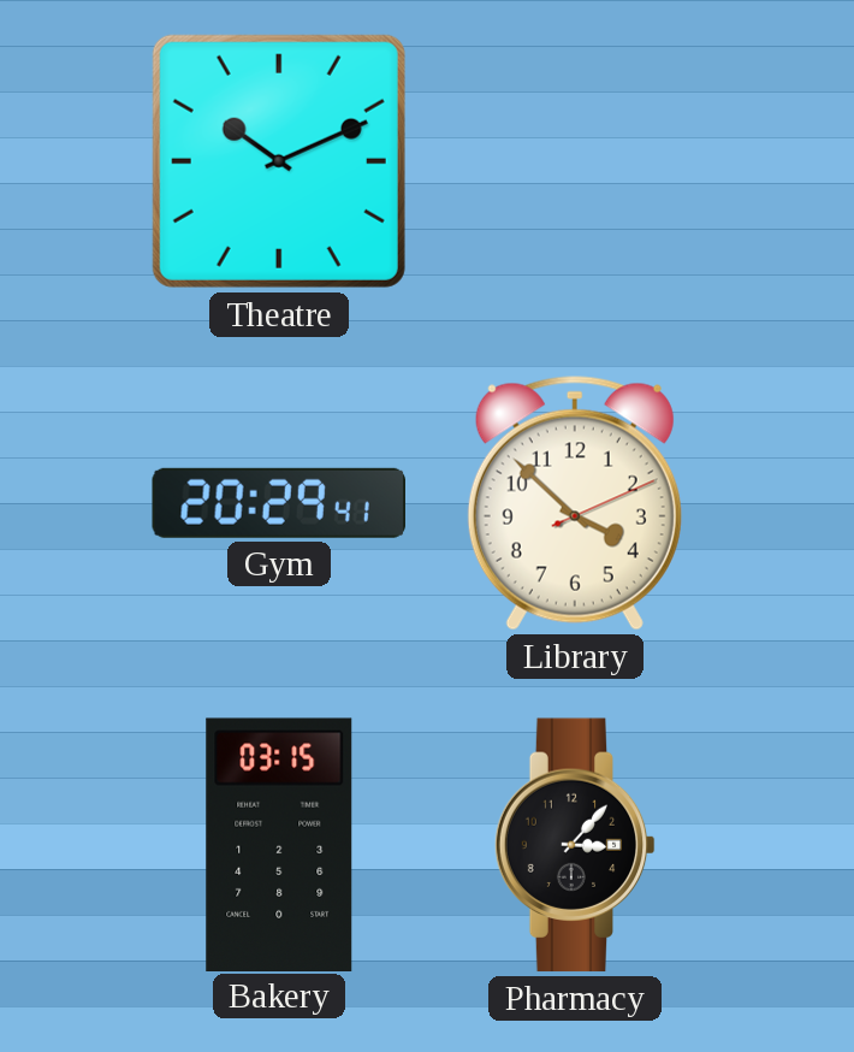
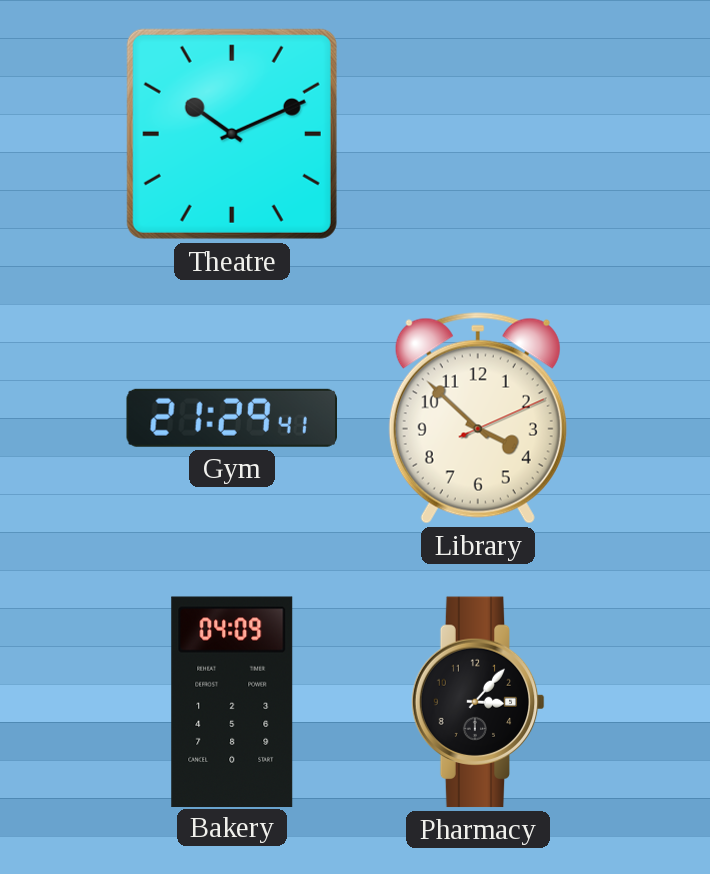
Gym: 20:29 -> 21:29
Bakery: 03:15 -> 04:09
